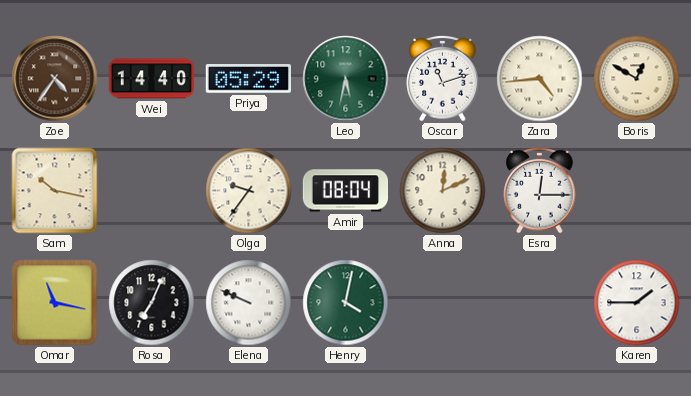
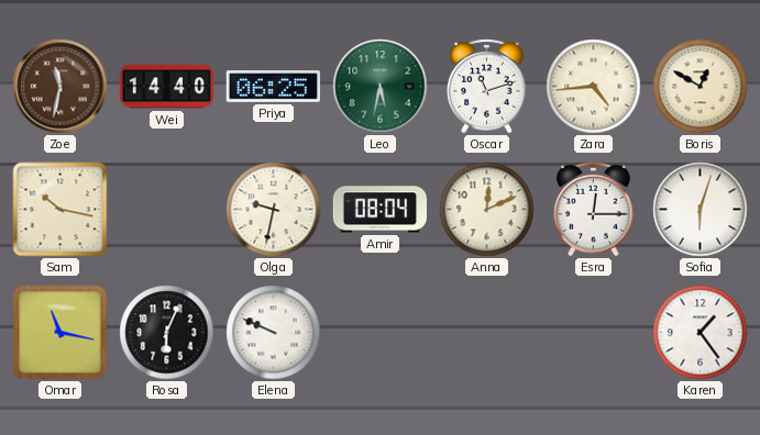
Zoe: 4:36 -> 11:32
Priya: 05:29 -> 06:25
Olga: 9:36 -> 9:32
Sofia: none -> 6:03
Rosa: 7:04 -> 6:04
Henry: 4:02 -> none
Karen: 1:45 -> 1:24
